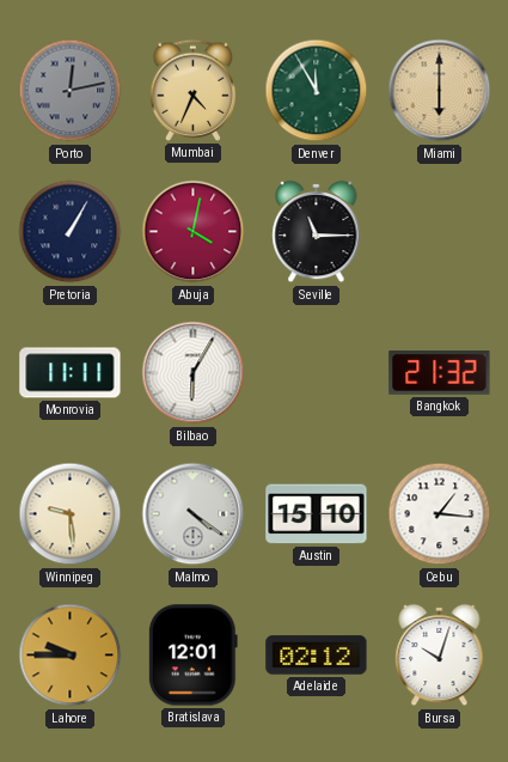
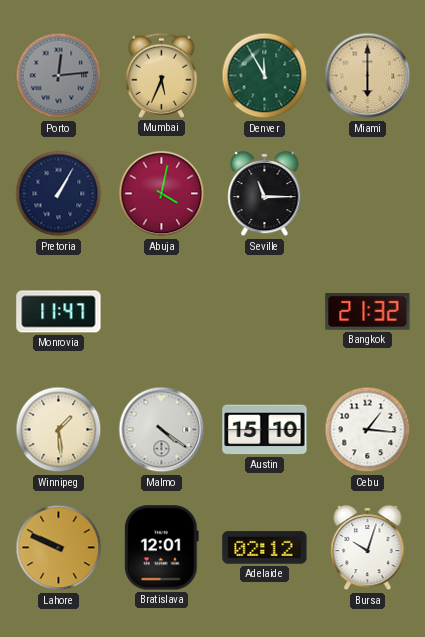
Porto: 12:13 -> 12:14
Mumbai: 4:34 -> 5:34
Monrovia: 11:11 -> 11:47
Bilbao: 6:05 -> none
Winnipeg: 9:29 -> 1:29
Lahore: 9:45 -> 9:49
